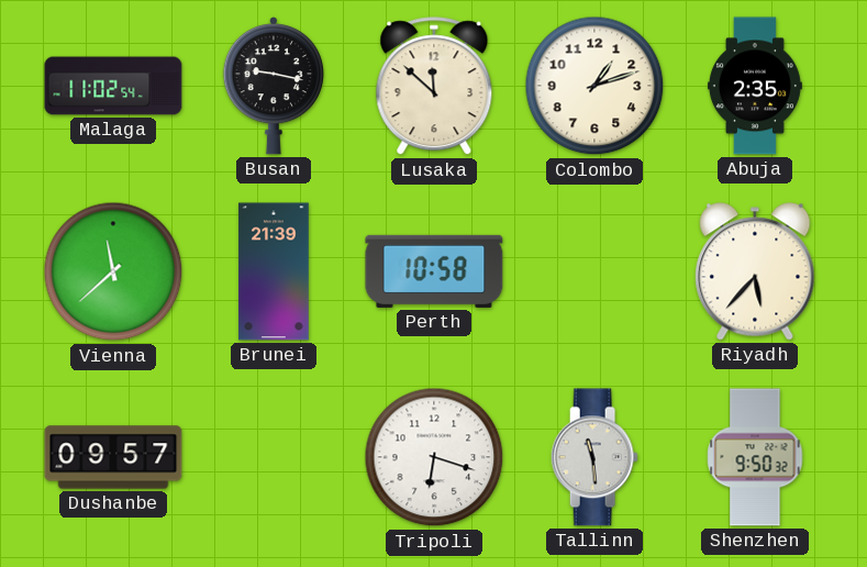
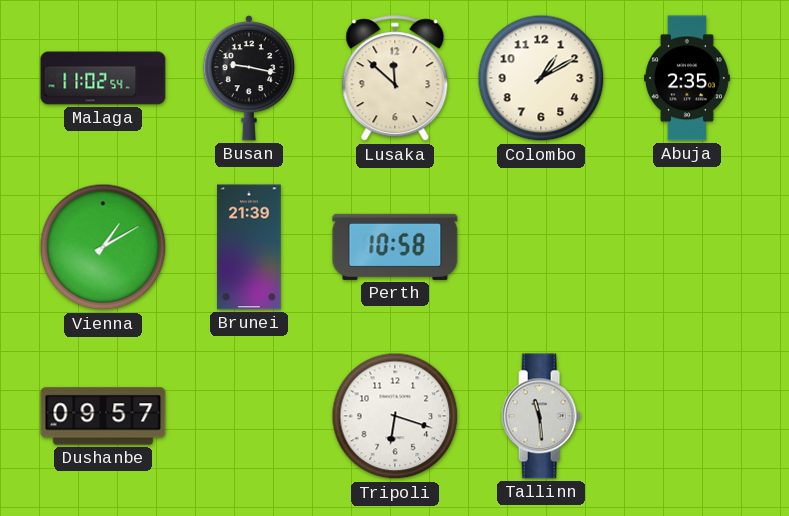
Colombo: 1:12 -> 1:10
Vienna: 11:38 -> 1:10
Riyadh: 5:37 -> none
Shenzhen: 9:50 -> none
